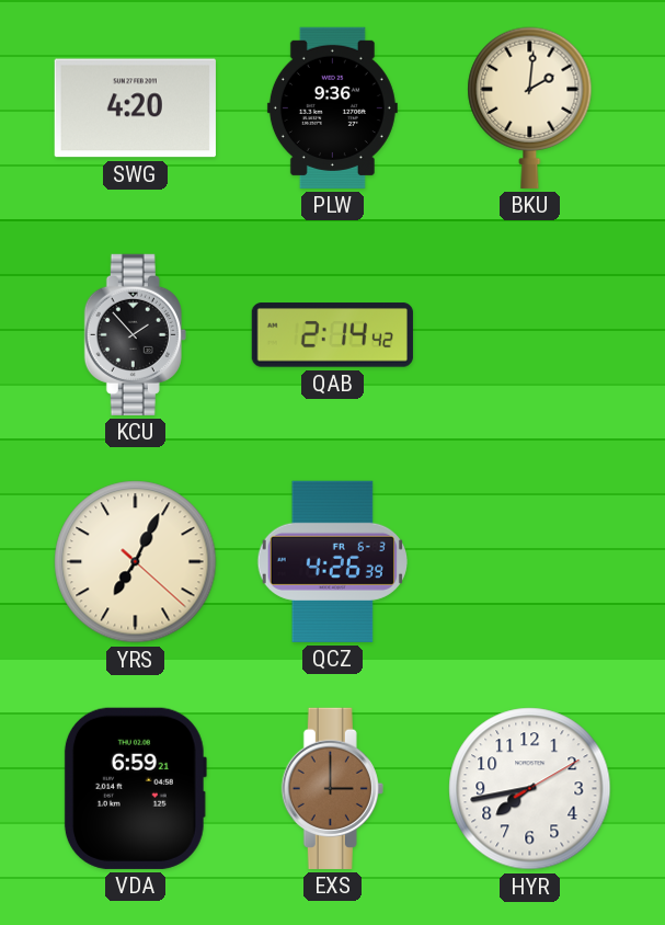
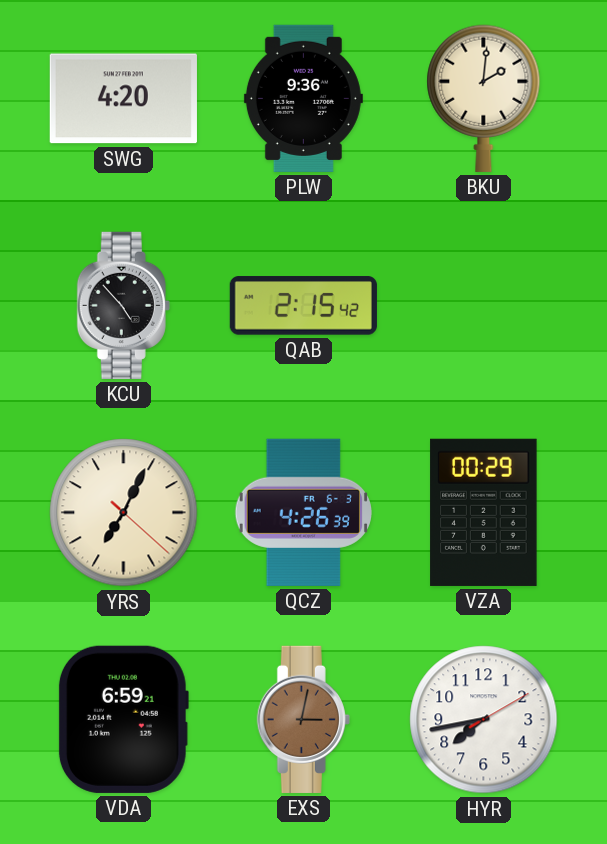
KCU: 1:53 -> 4:53
QAB: 2:14 -> 2:15
VZA: none -> 00:29
EXS: 3:00 -> 3:02
